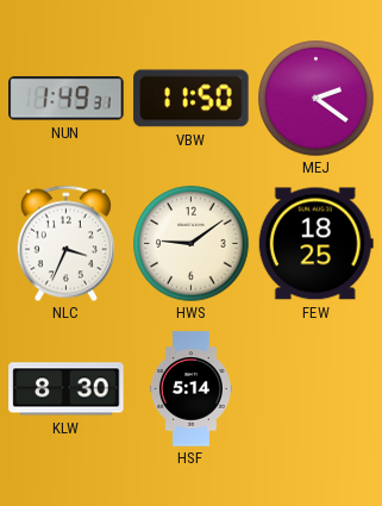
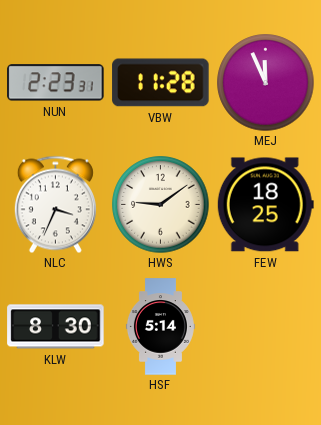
NUN: 1:49 -> 2:23
VBW: 11:50 -> 11:28
MEJ: 2:21 -> 11:56
